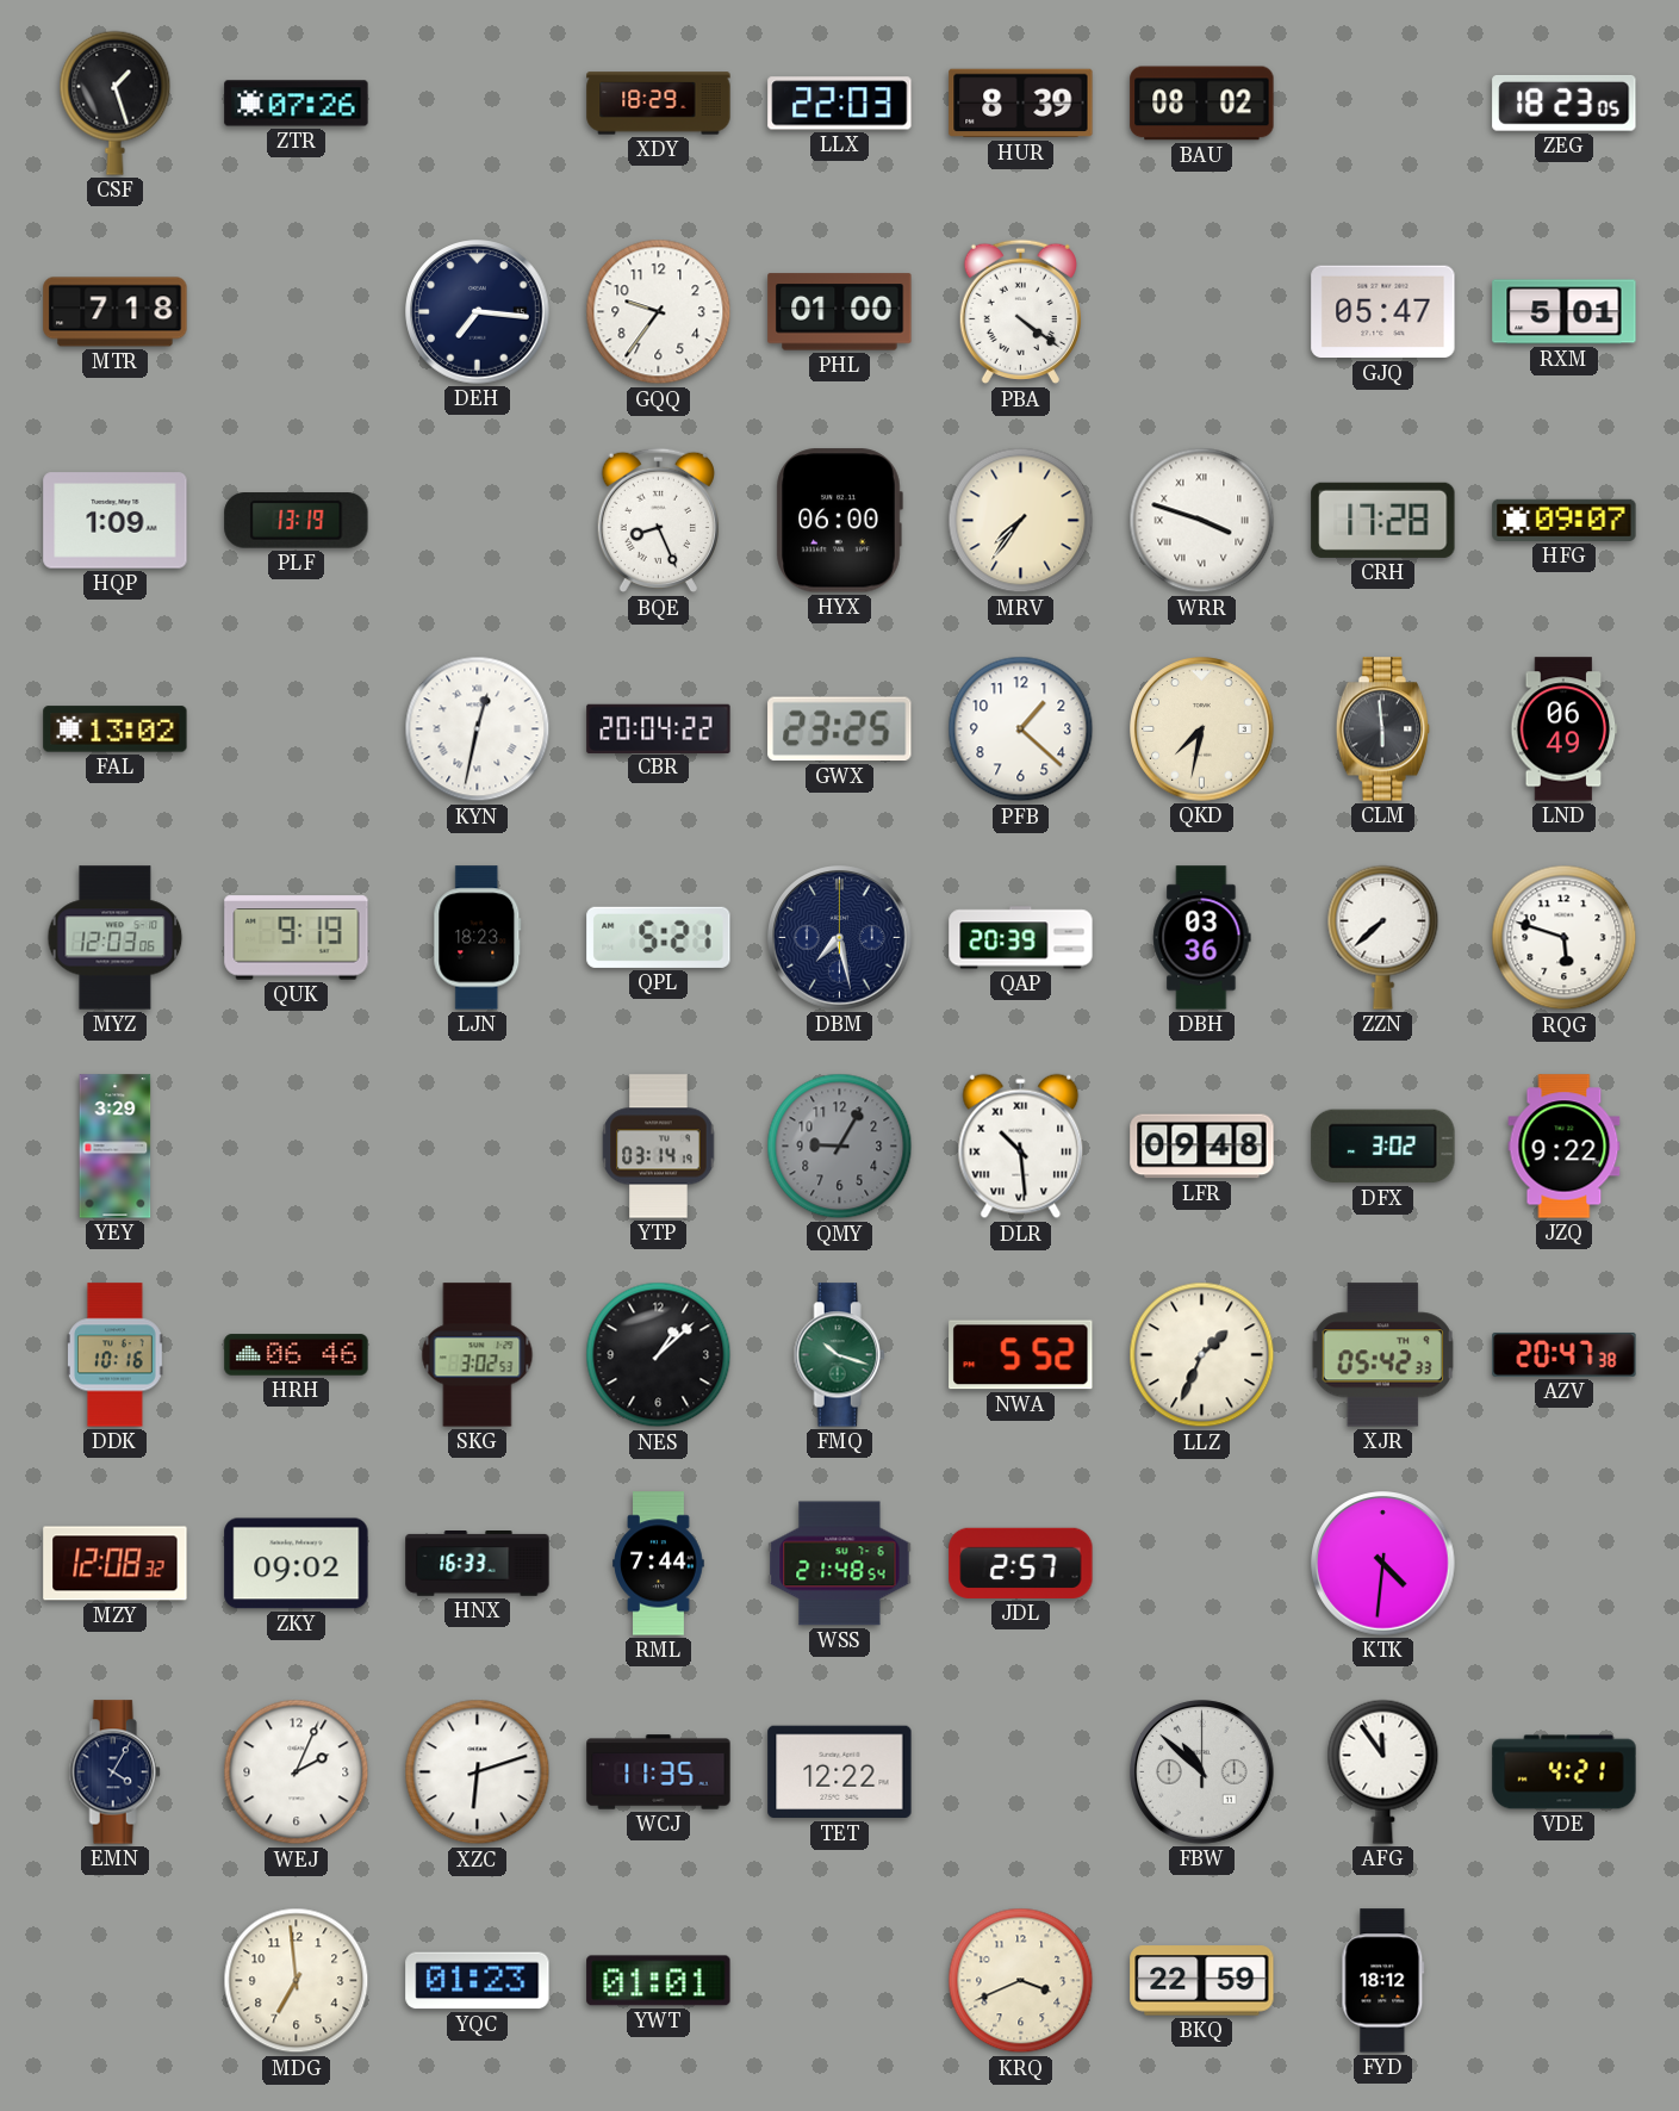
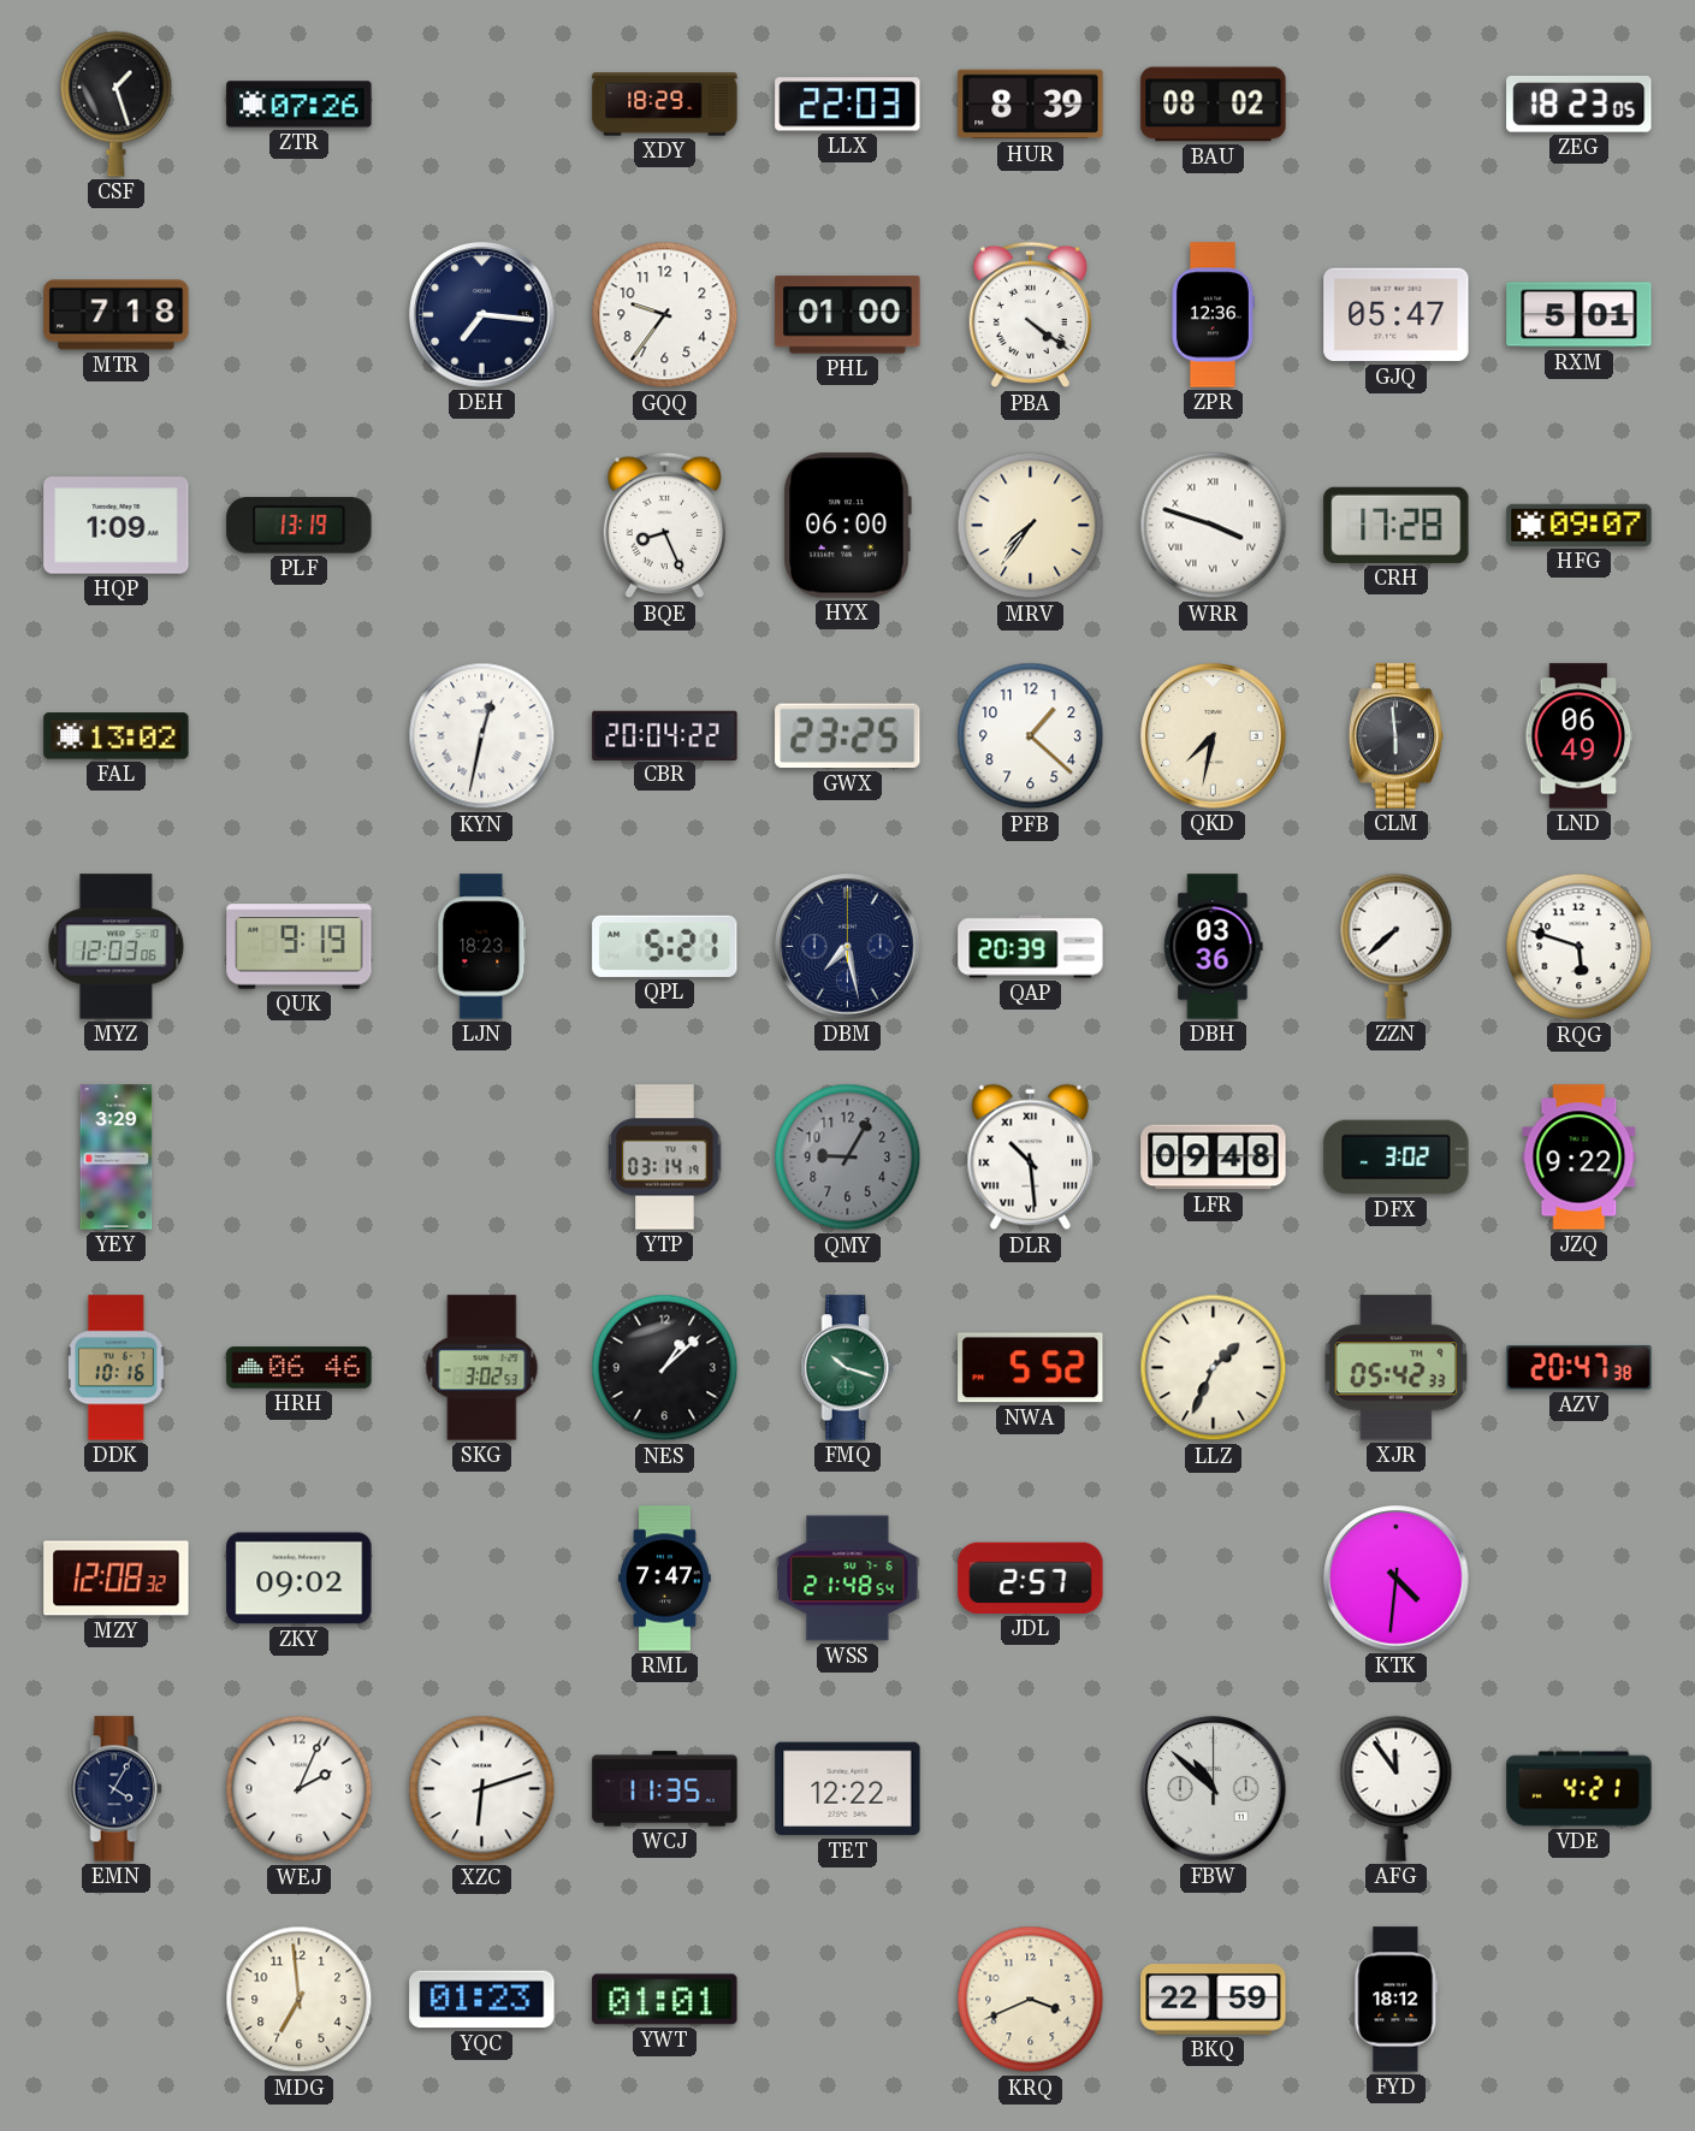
ZPR: none -> 12:36
HNX: 16:33 -> none
RML: 7:44 -> 7:47
